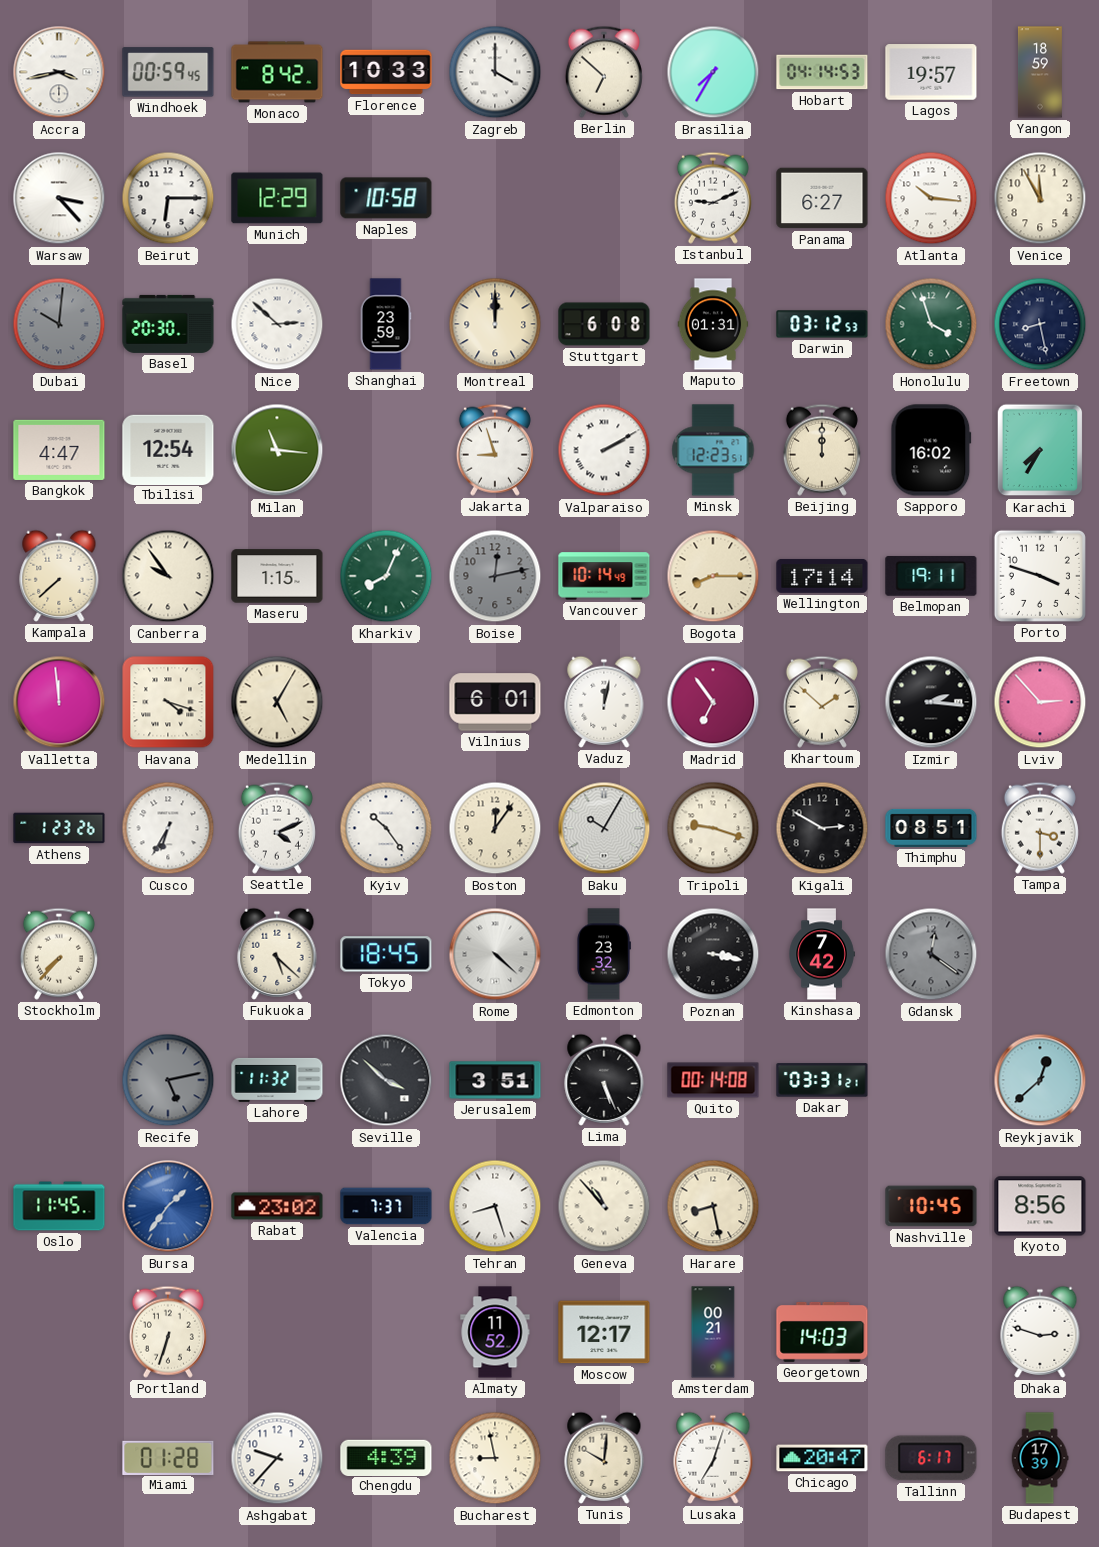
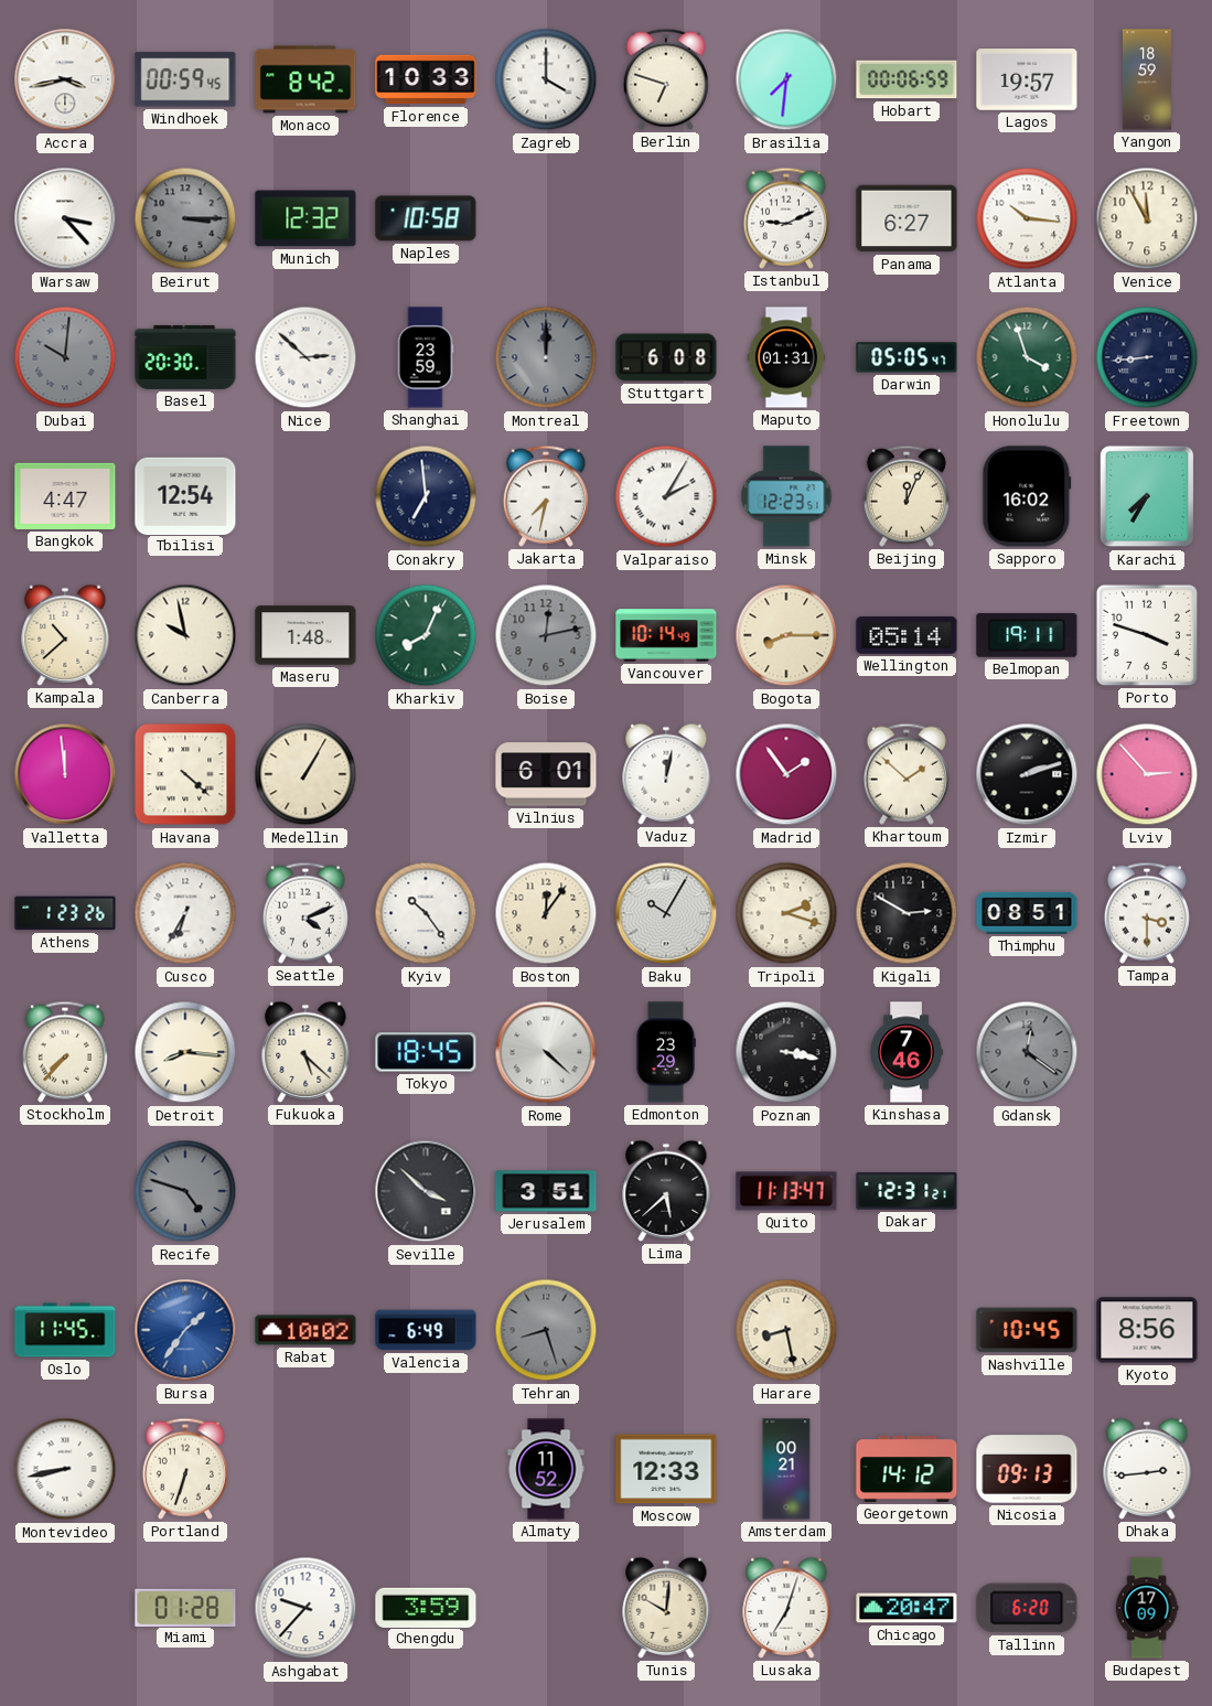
Berlin: 6:52 -> 6:48
Brasilia: 7:35 -> 7:31
Hobart: 04:14 -> 00:06
Beirut: 6:15 -> 3:15
Beirut dial: white -> grey
Munich: 12:29 -> 12:32
Montreal dial: cream -> grey
Darwin: 03:12 -> 05:05
Freetown: 8:28 -> 8:44
Milan: 11:16 -> none
Conakry: none -> 6:59
Jakarta: 8:57 -> 7:32
Valparaiso: 2:10 -> 2:05
Beijing: 12:00 -> 12:04
Kampala: 7:38 -> 10:38
Canberra: 9:54 -> 9:58
Maseru: 1:15 -> 1:48
Wellington: 17:14 -> 05:14
Havana: 4:18 -> 4:22
Medellin: 5:05 -> 1:05
Madrid: 6:54 -> 1:54
Izmir: 2:16 -> 2:12
Tripoli: 9:18 -> 2:18
Detroit: none -> 8:16
Edmonton: 23:32 -> 23:29
Kinshasa: 7:42 -> 7:46
Recife: 5:13 -> 4:48
Lahore: 11:32 -> none
Lima: 5:26 -> 5:38
Quito: 00:14 -> 11:13
Dakar: 03:31 -> 12:31
Reykjavik: 12:38 -> none
Rabat: 23:02 -> 10:02
Valencia: 7:37 -> 6:49
Tehran dial: white -> grey
Geneva: 10:53 -> none
Montevideo: none -> 8:43
Moscow: 12:17 -> 12:33
Georgetown: 14:03 -> 14:12
Nicosia: none -> 09:13
Dhaka: 2:48 -> 2:44
Chengdu: 4:39 -> 3:59
Bucharest: 8:58 -> none
Tallinn: 6:17 -> 6:20
Budapest: 17:39 -> 17:09
